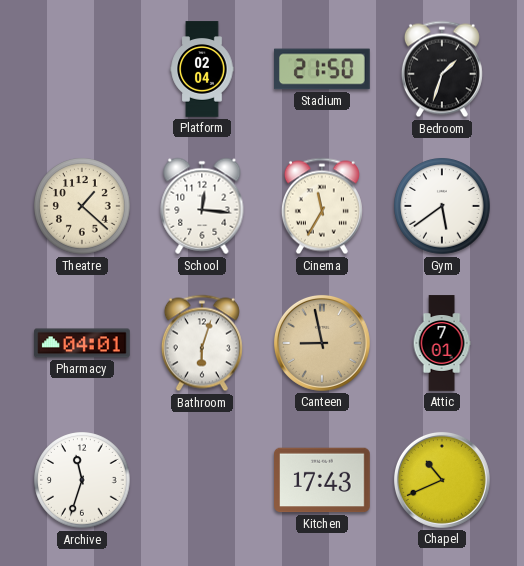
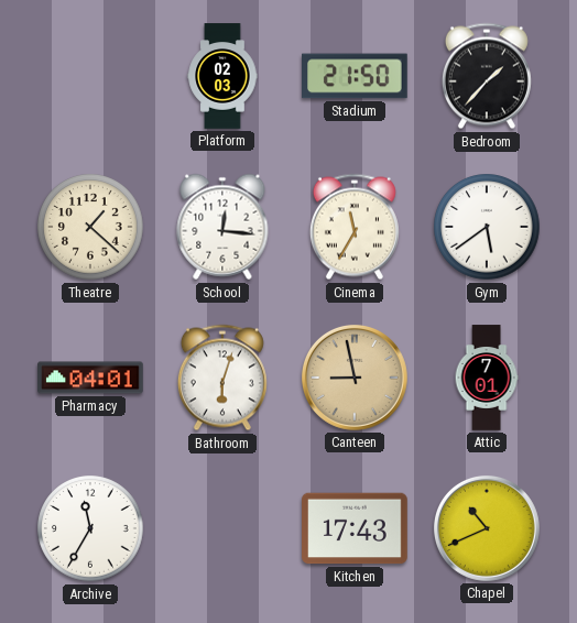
Platform: 02:04 -> 02:03
Bedroom: 1:33 -> 1:37
Archive: 11:33 -> 11:35
